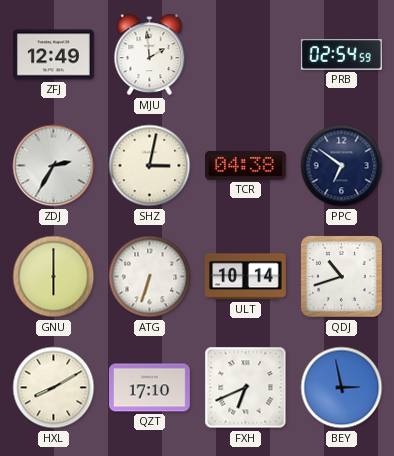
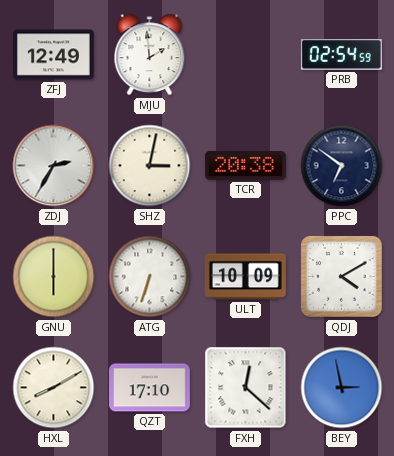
TCR: 04:38 -> 20:38
ULT: 10:14 -> 10:09
QDJ: 10:42 -> 4:10
FXH: 6:41 -> 12:22
